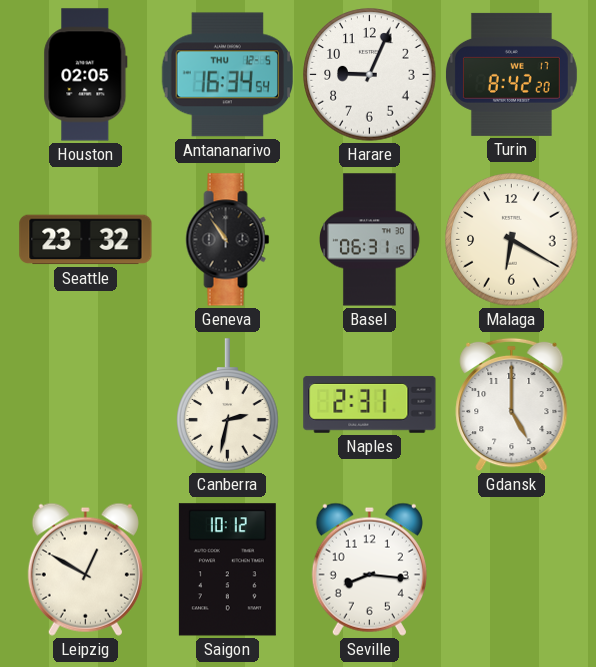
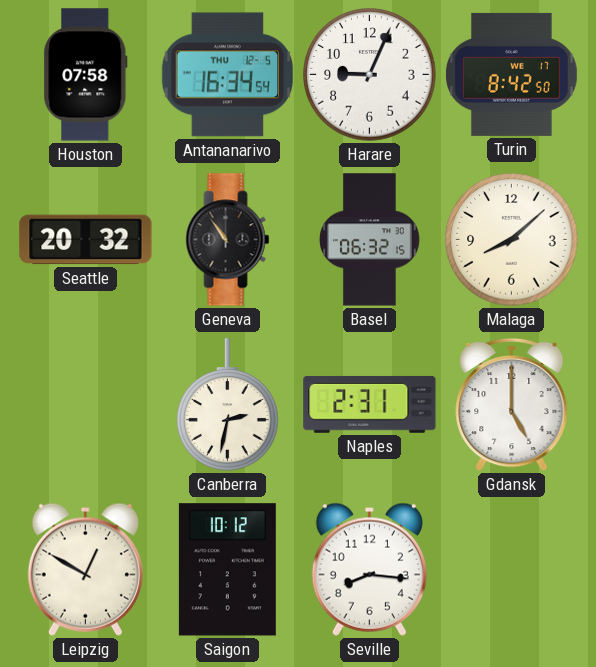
Houston: 02:05 -> 07:58
Turin: 8:42:20 -> 8:42:50
Seattle: 23:32 -> 20:32
Basel: 06:31 -> 06:32
Malaga: 6:20 -> 8:08
